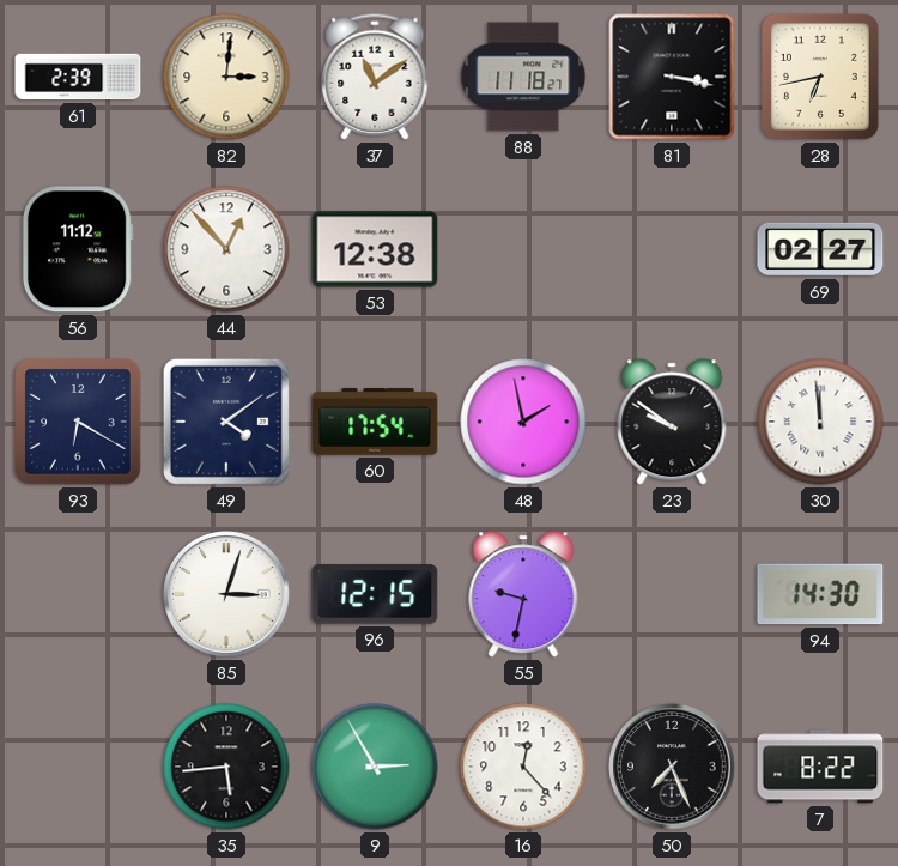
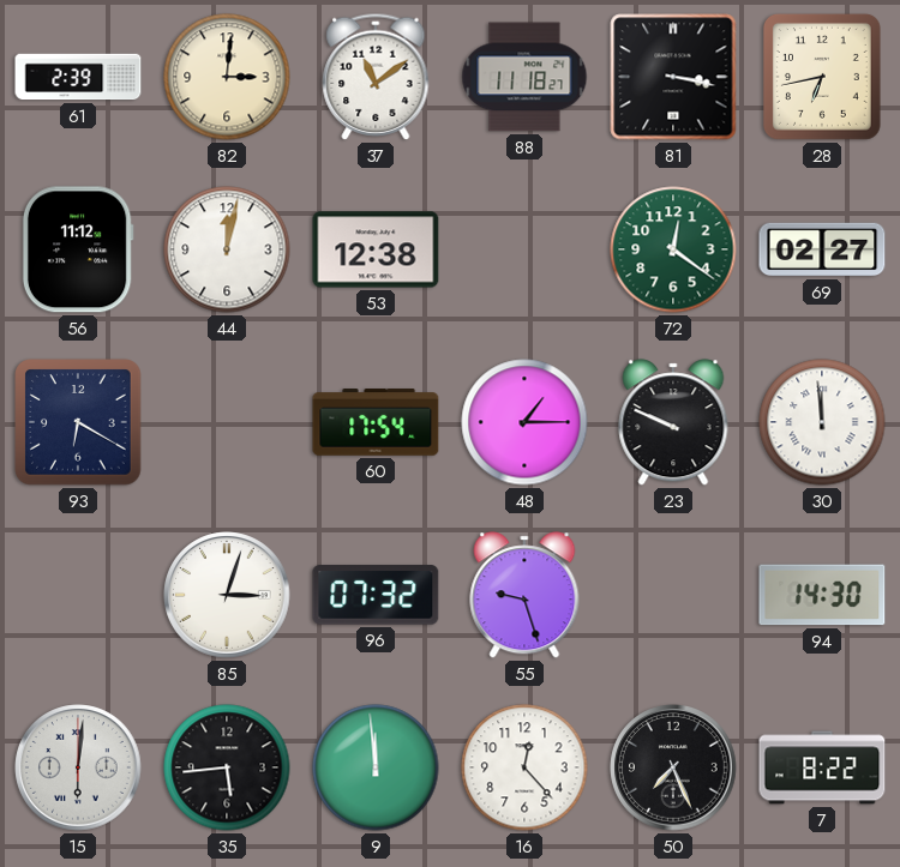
44: 12:53 -> 12:02
72: none -> 12:21
49: 4:09 -> none
48: 1:58 -> 1:15
23: 9:51 -> 9:49
96: 12:15 -> 07:32
55: 9:32 -> 9:27
15: none -> 6:01
9: 2:55 -> 11:59
